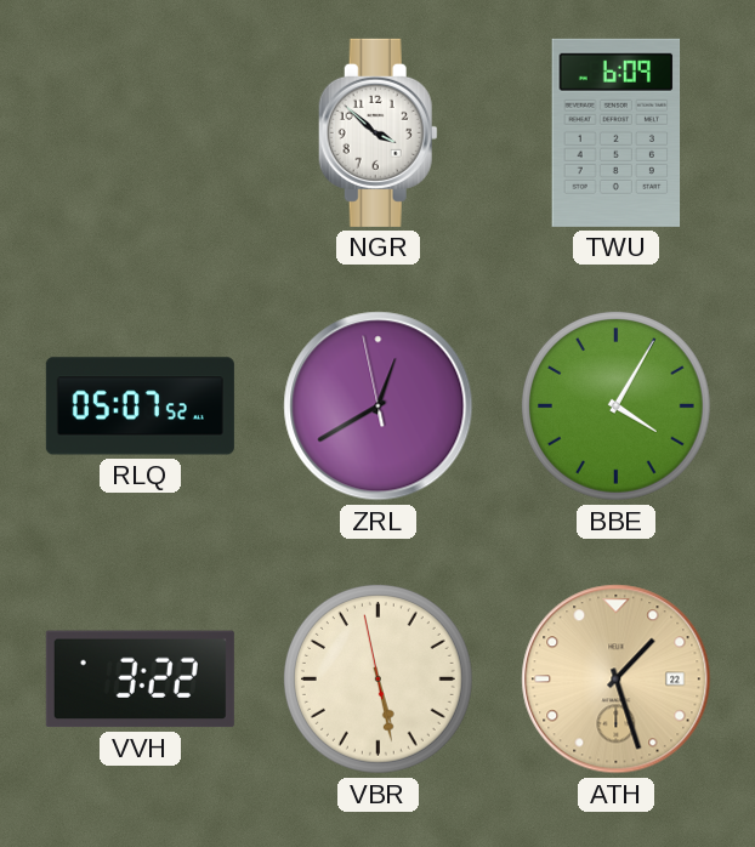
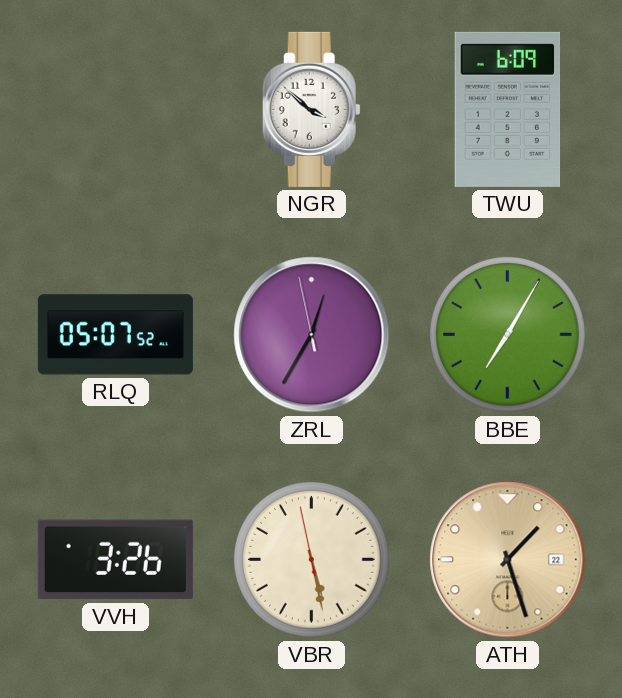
ZRL: 12:39 -> 12:34
BBE: 4:05 -> 7:05
VVH: 3:22 -> 3:26
